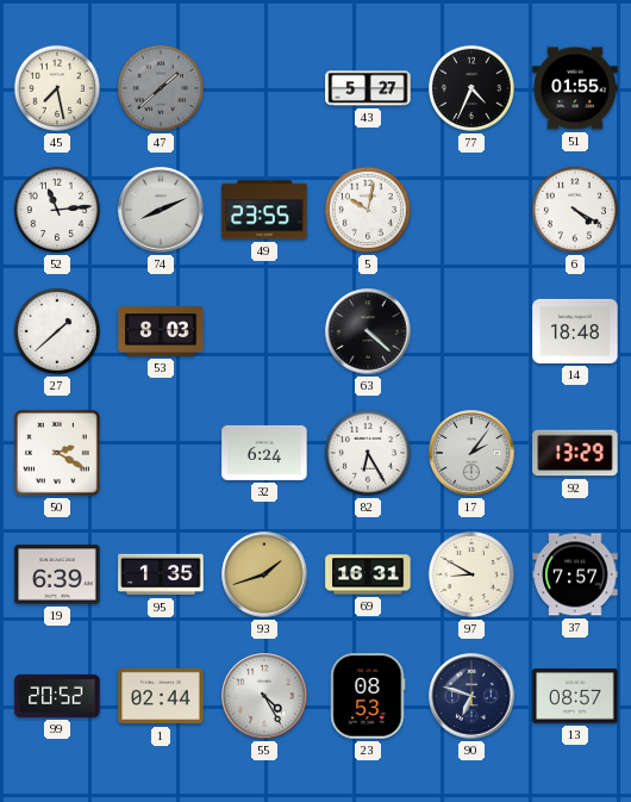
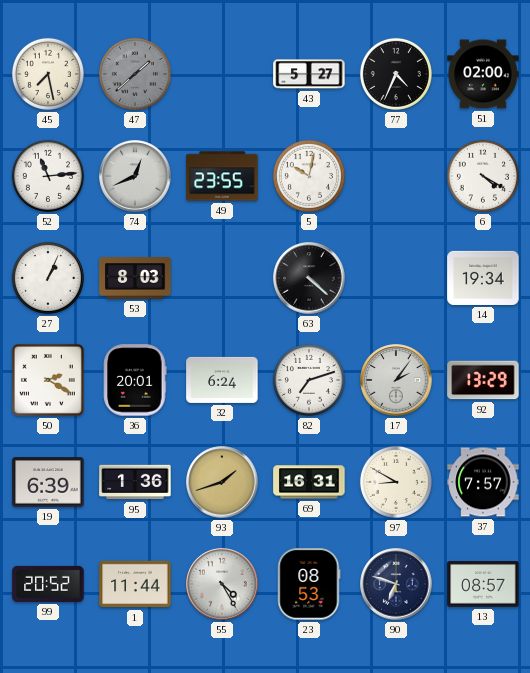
51: 01:55 -> 02:00
74: 8:11 -> 12:41
27: 1:38 -> 1:04
14: 18:48 -> 19:34
36: none -> 20:01
82: 6:25 -> 7:12
95: 1:35 -> 1:36
1: 02:44 -> 11:44
